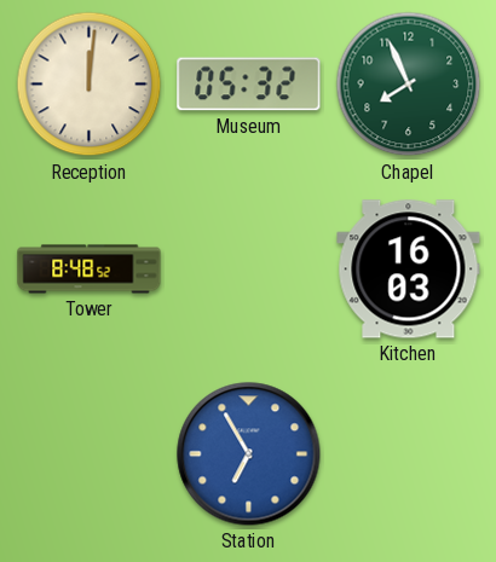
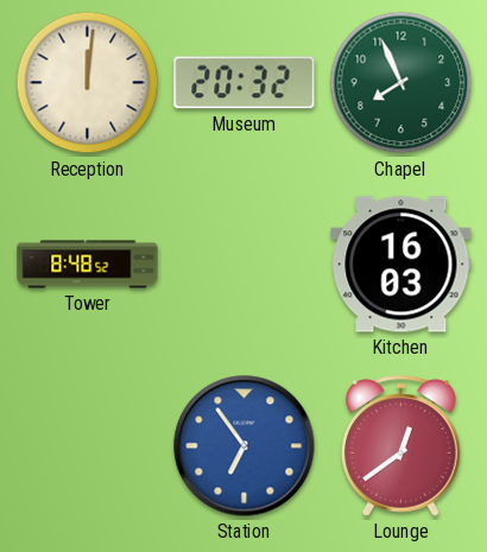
Museum: 05:32 -> 20:32
Station: 6:55 -> 6:54
Lounge: none -> 12:39
